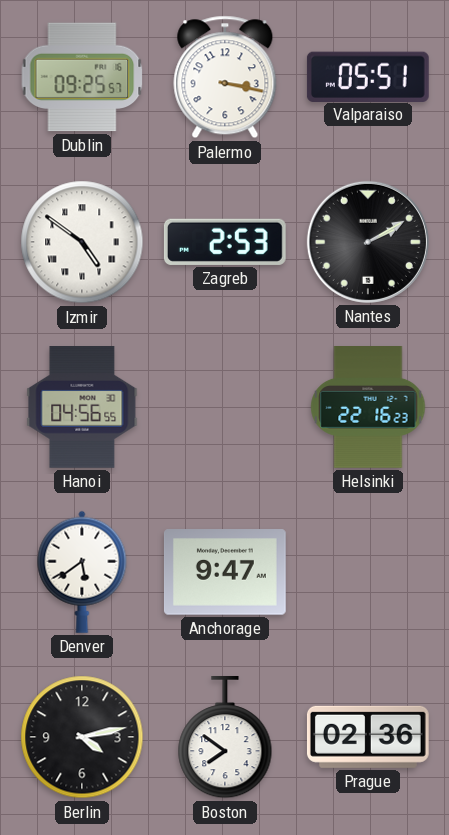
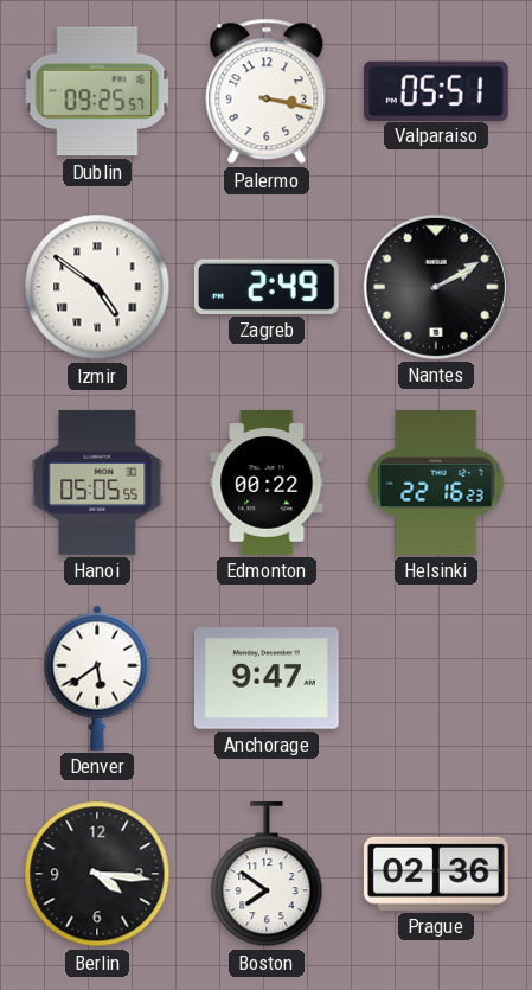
Zagreb: 2:53 -> 2:49
Hanoi: 04:56 -> 05:05
Edmonton: none -> 00:22
Berlin: 4:13 -> 4:16
